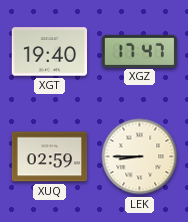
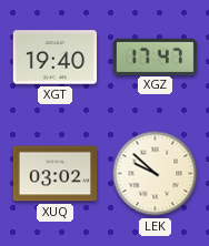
XUQ: 02:59 -> 03:02
LEK: 8:45 -> 9:52
